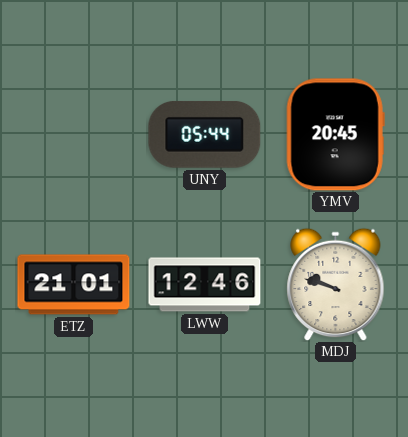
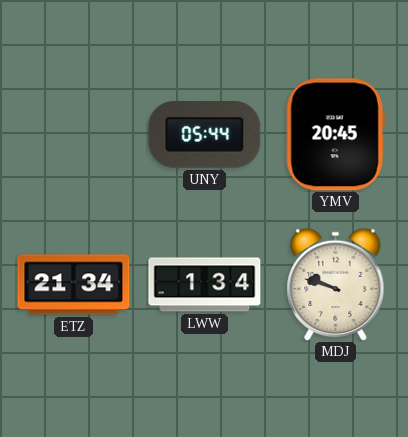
ETZ: 21:01 -> 21:34
LWW: 12:46 -> 1:34
